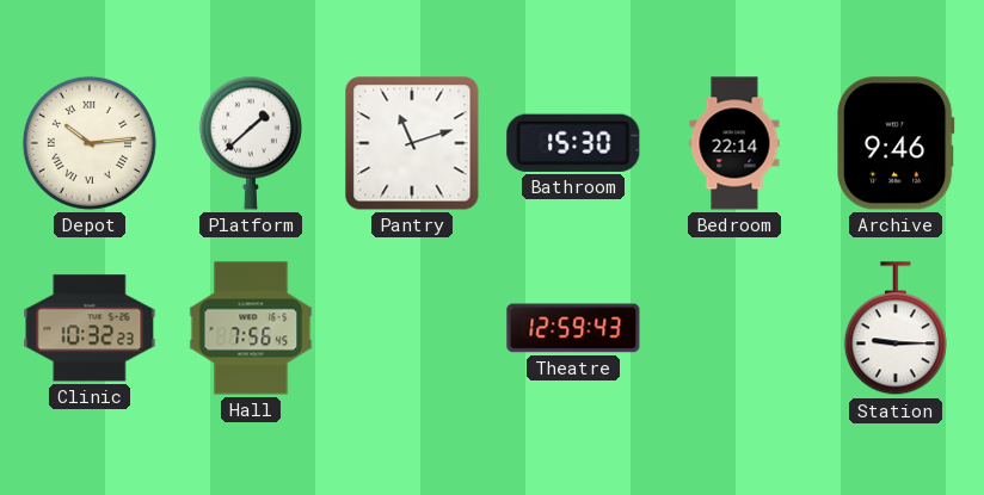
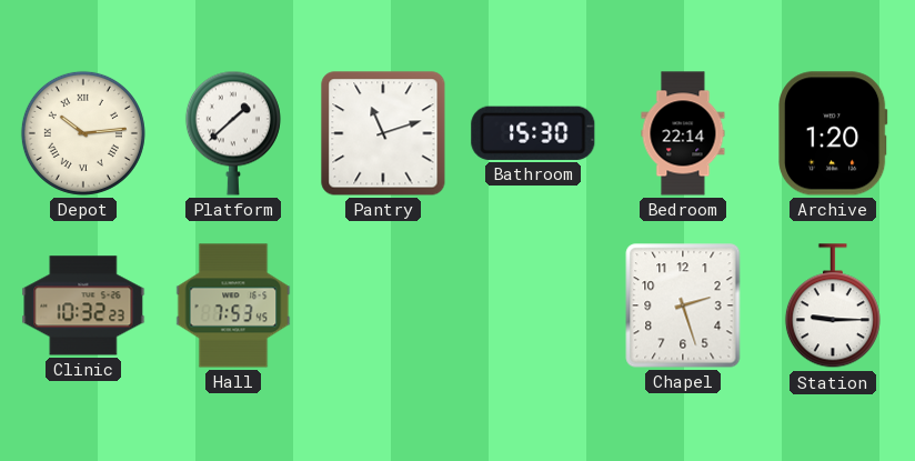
Archive: 9:46 -> 1:20
Hall: 7:56 -> 7:53
Theatre: 12:59 -> none
Chapel: none -> 2:27
